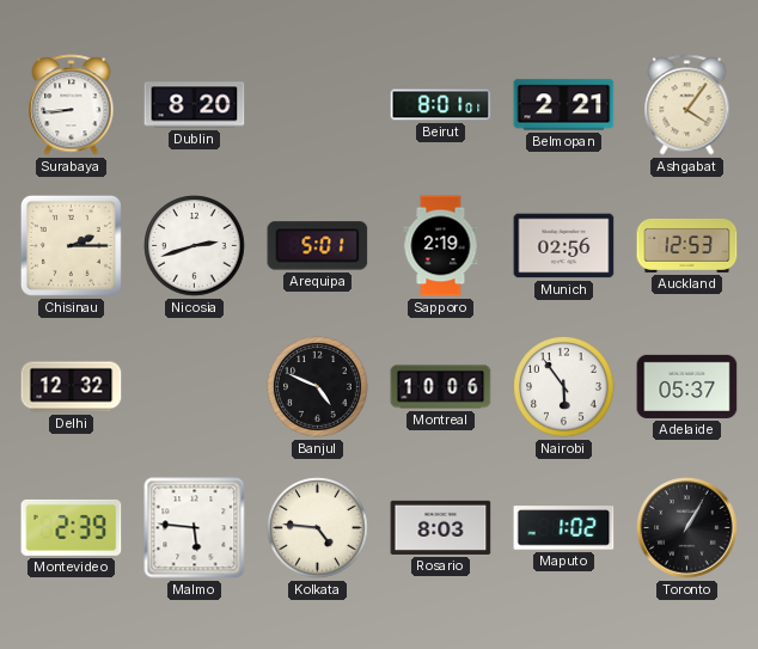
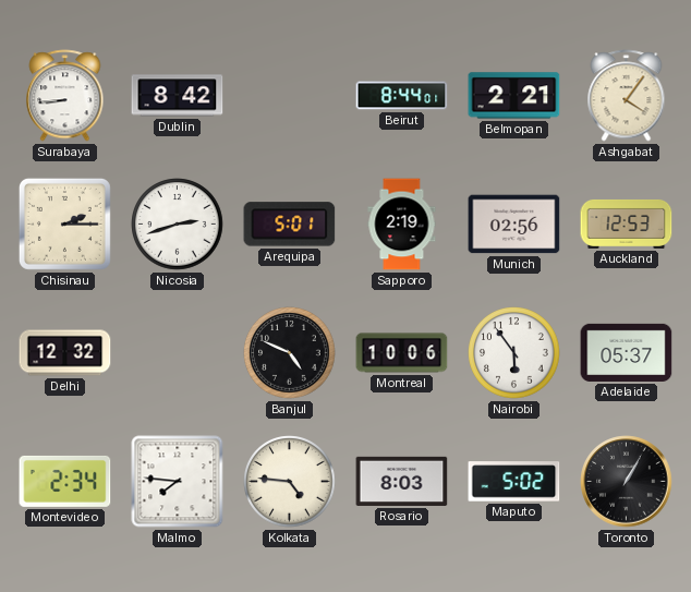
Dublin: 8:20 -> 8:42
Beirut: 8:01 -> 8:44
Montevideo: 2:39 -> 2:34
Malmo: 5:46 -> 7:46
Maputo: 1:02 -> 5:02
